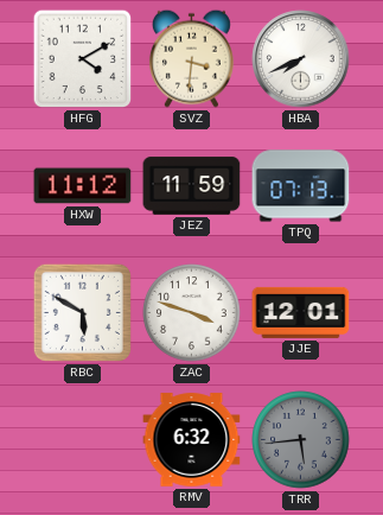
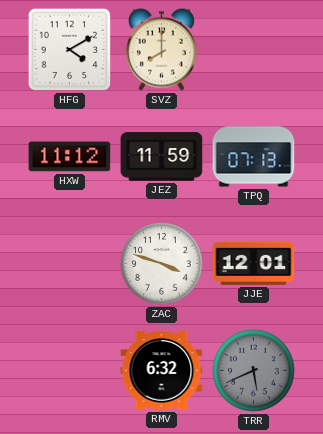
SVZ: 3:31 -> 8:00
HBA: 7:41 -> none
RBC: 5:50 -> none
TRR: 5:44 -> 5:41
